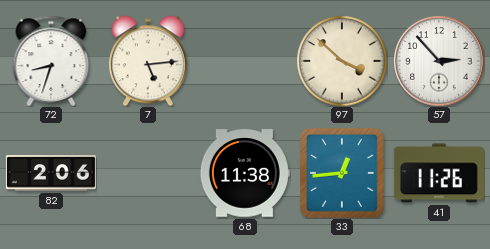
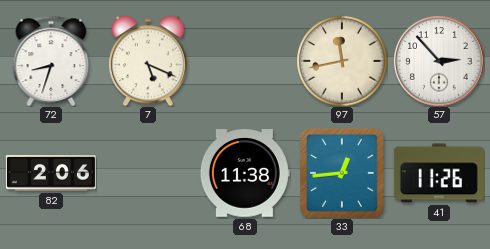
7: 5:14 -> 5:19
97: 3:52 -> 11:43
